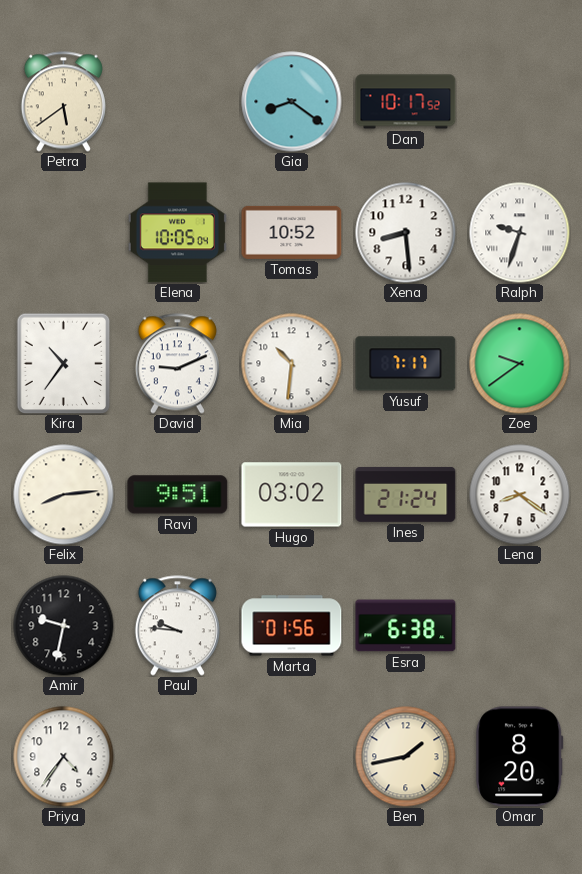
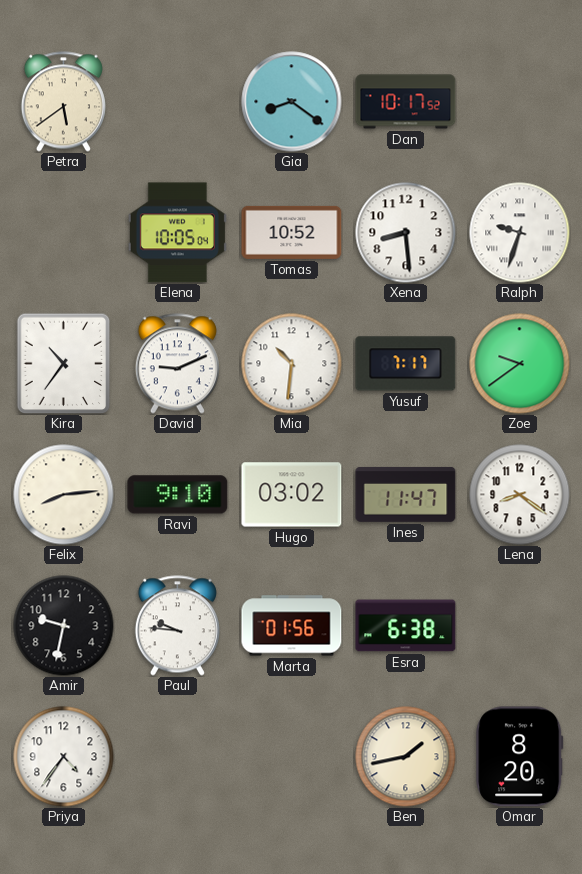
Ravi: 9:51 -> 9:10
Ines: 21:24 -> 11:47
